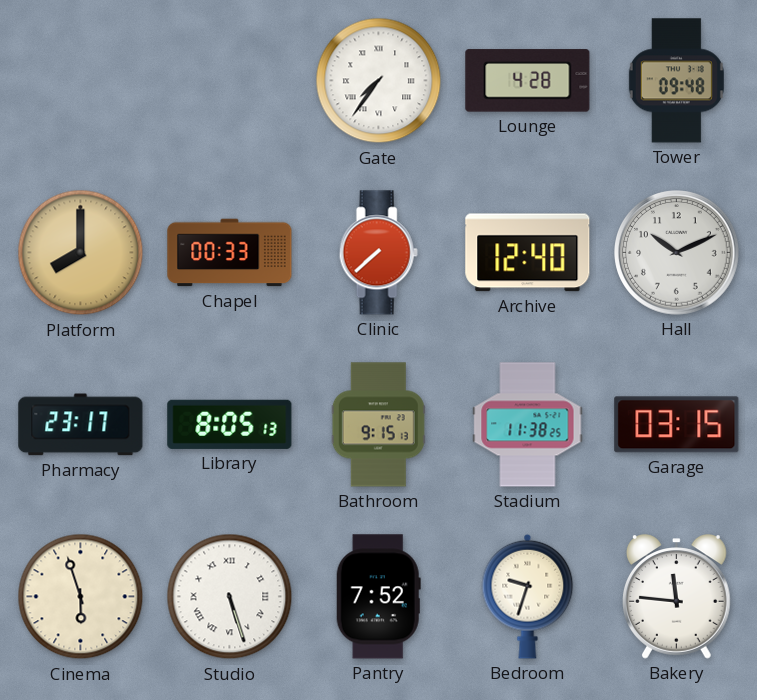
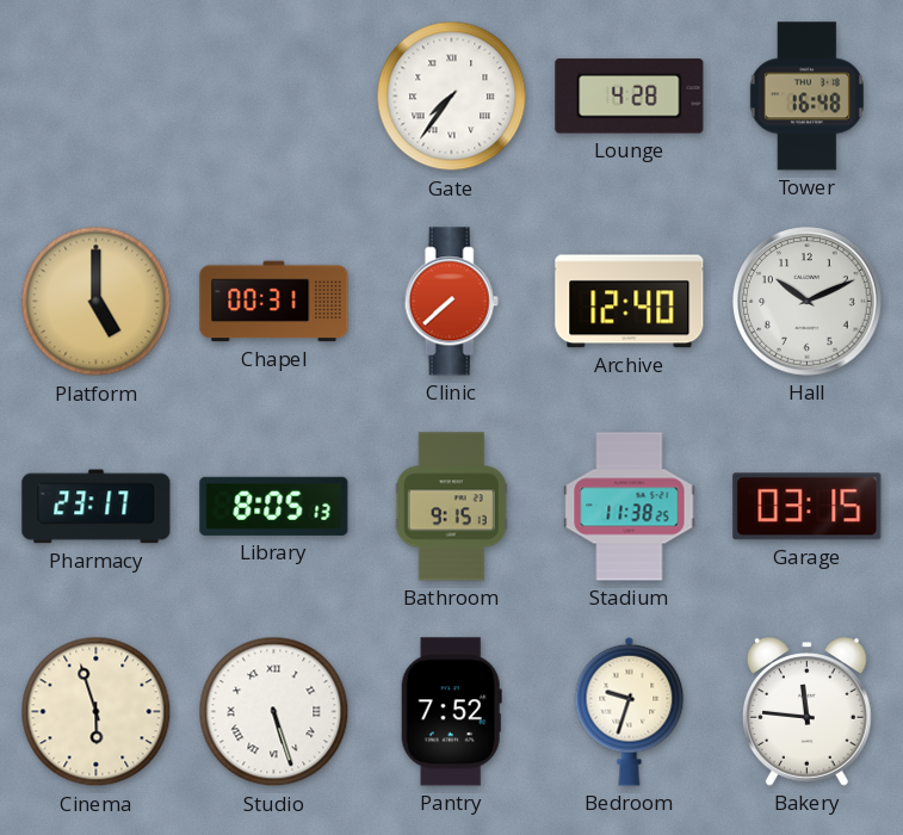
Tower: 09:48 -> 16:48
Platform: 8:00 -> 5:00
Chapel: 00:33 -> 00:31
